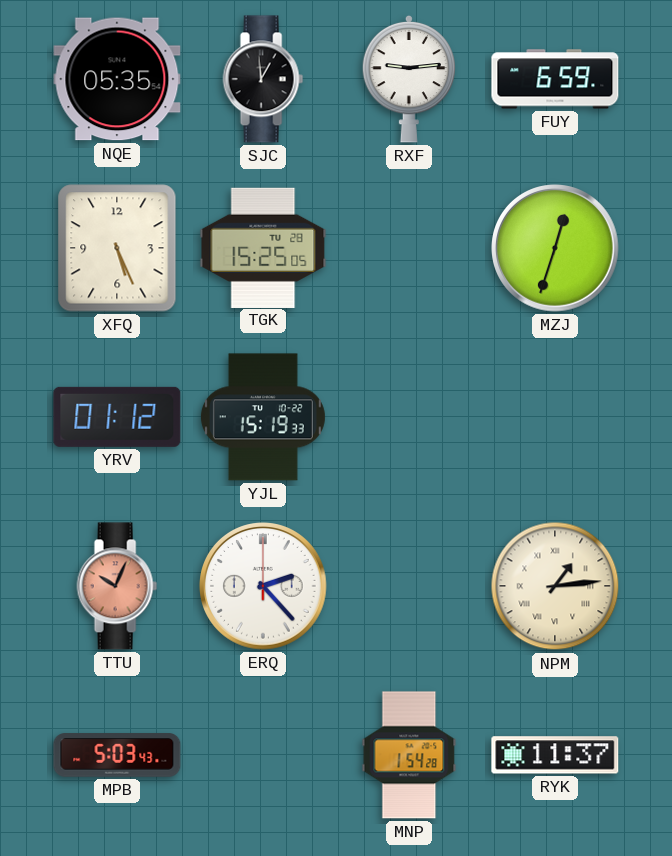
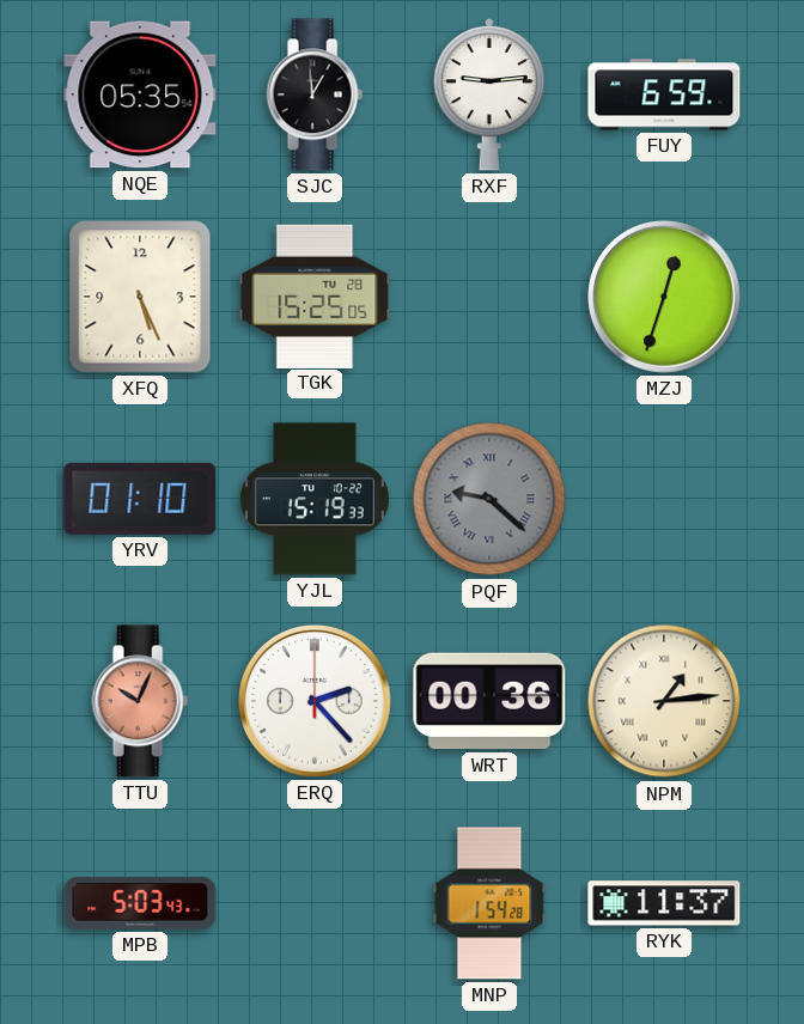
YRV: 01:12 -> 01:10
PQF: none -> 9:22
WRT: none -> 00:36
